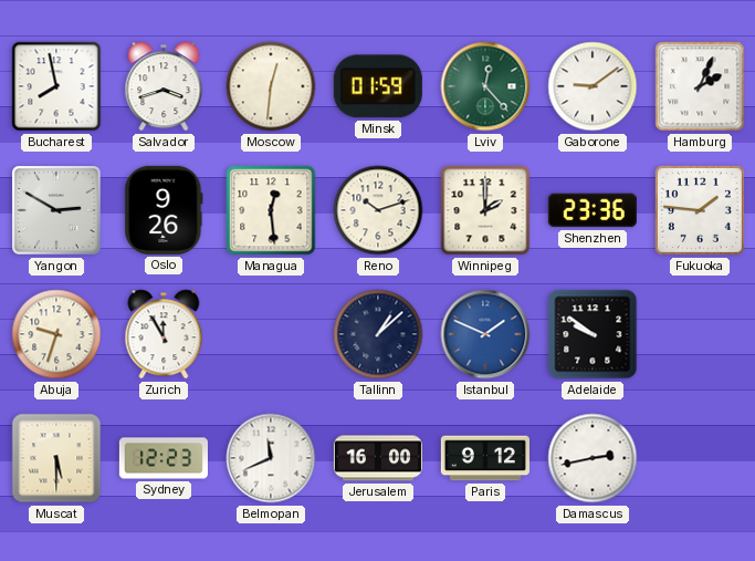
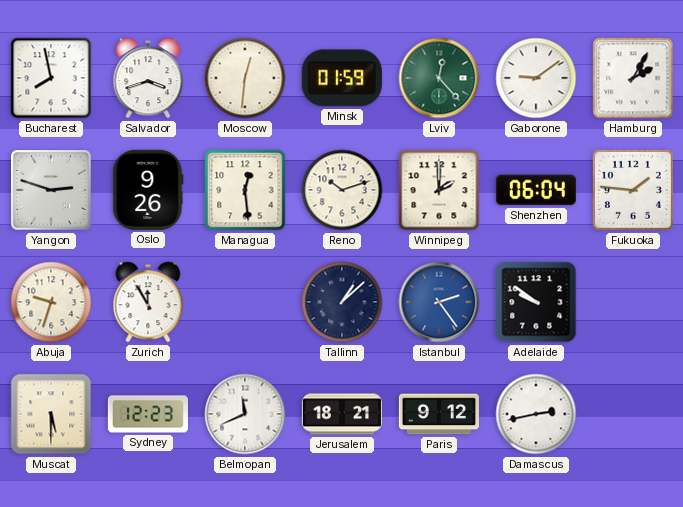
Hamburg: 2:04 -> 2:05
Yangon: 2:50 -> 2:48
Shenzhen: 23:36 -> 06:04
Istanbul: 1:49 -> 2:24
Jerusalem: 16:00 -> 18:21
